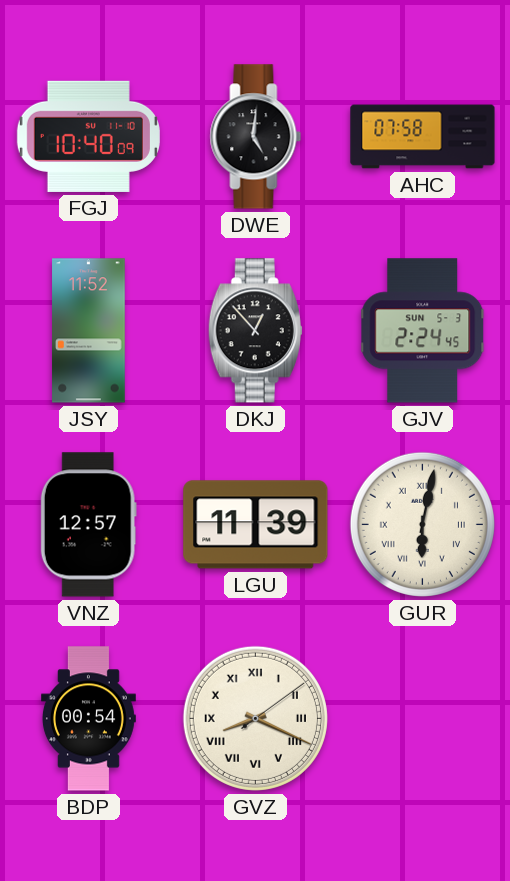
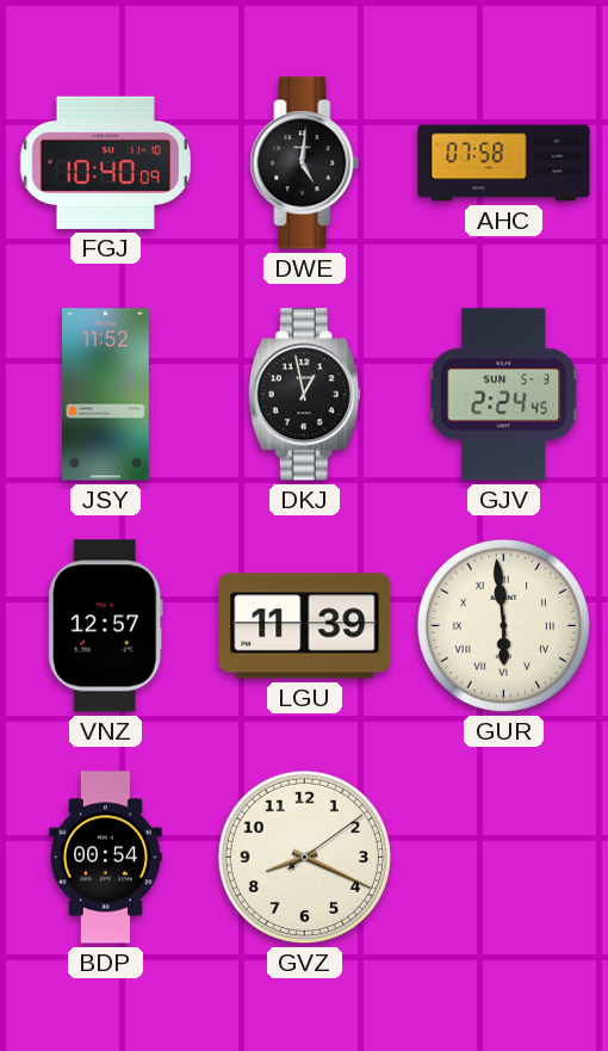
DKJ: 12:53 -> 12:58
GUR: 6:02 -> 5:59
GVZ numerals: Roman -> Arabic
